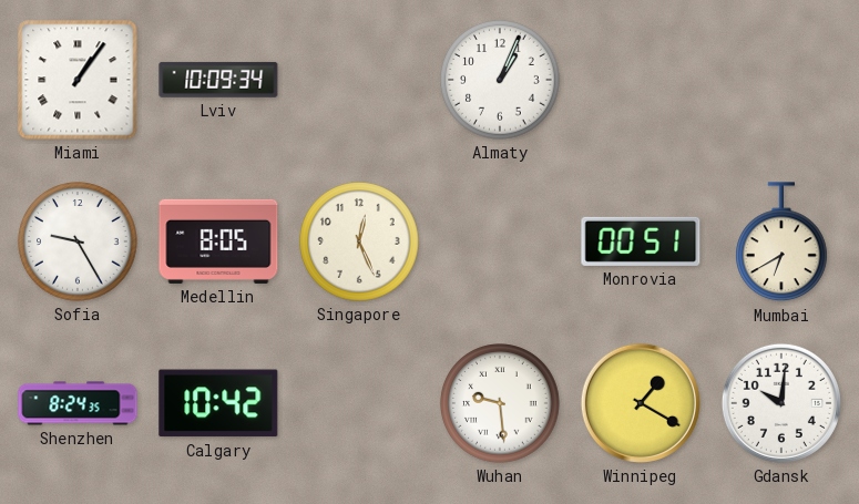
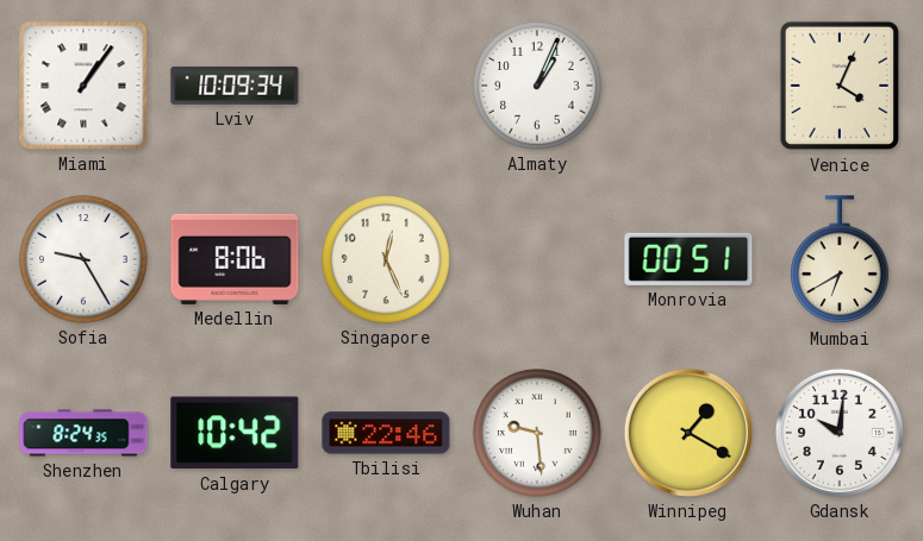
Venice: none -> 4:04
Medellin: 8:05 -> 8:06
Tbilisi: none -> 22:46
